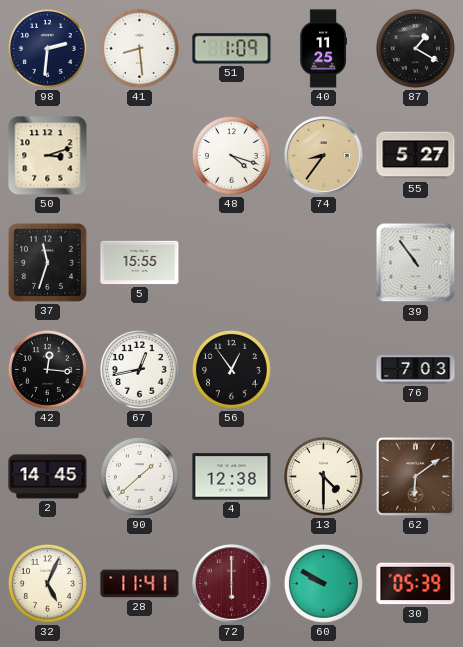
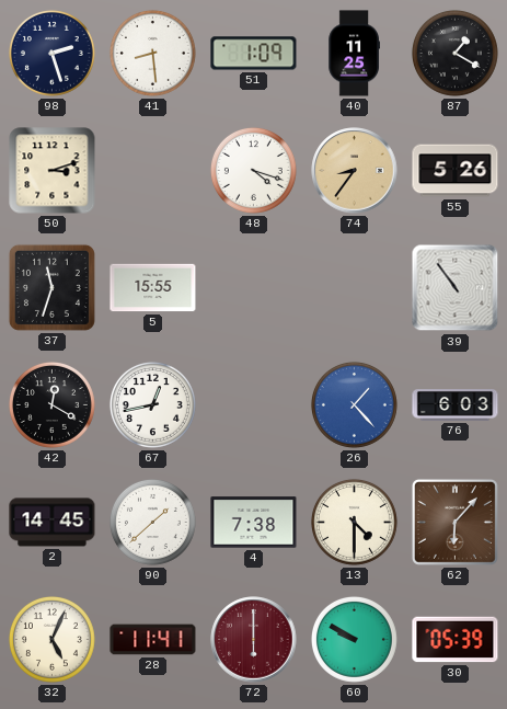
98: 2:31 -> 2:27
55: 5:27 -> 5:26
42: 12:16 -> 12:20
56: 12:54 -> none
26: none -> 1:23
76: 7:03 -> 6:03
4: 12:38 -> 7:38
62: 6:09 -> 6:07
